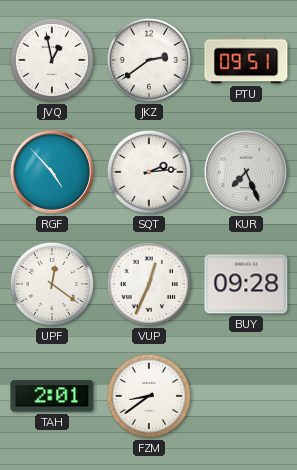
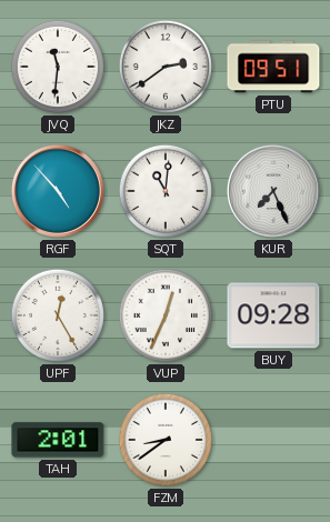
JVQ: 12:58 -> 11:31
SQT: 2:14 -> 11:01
UPF: 12:21 -> 12:25
